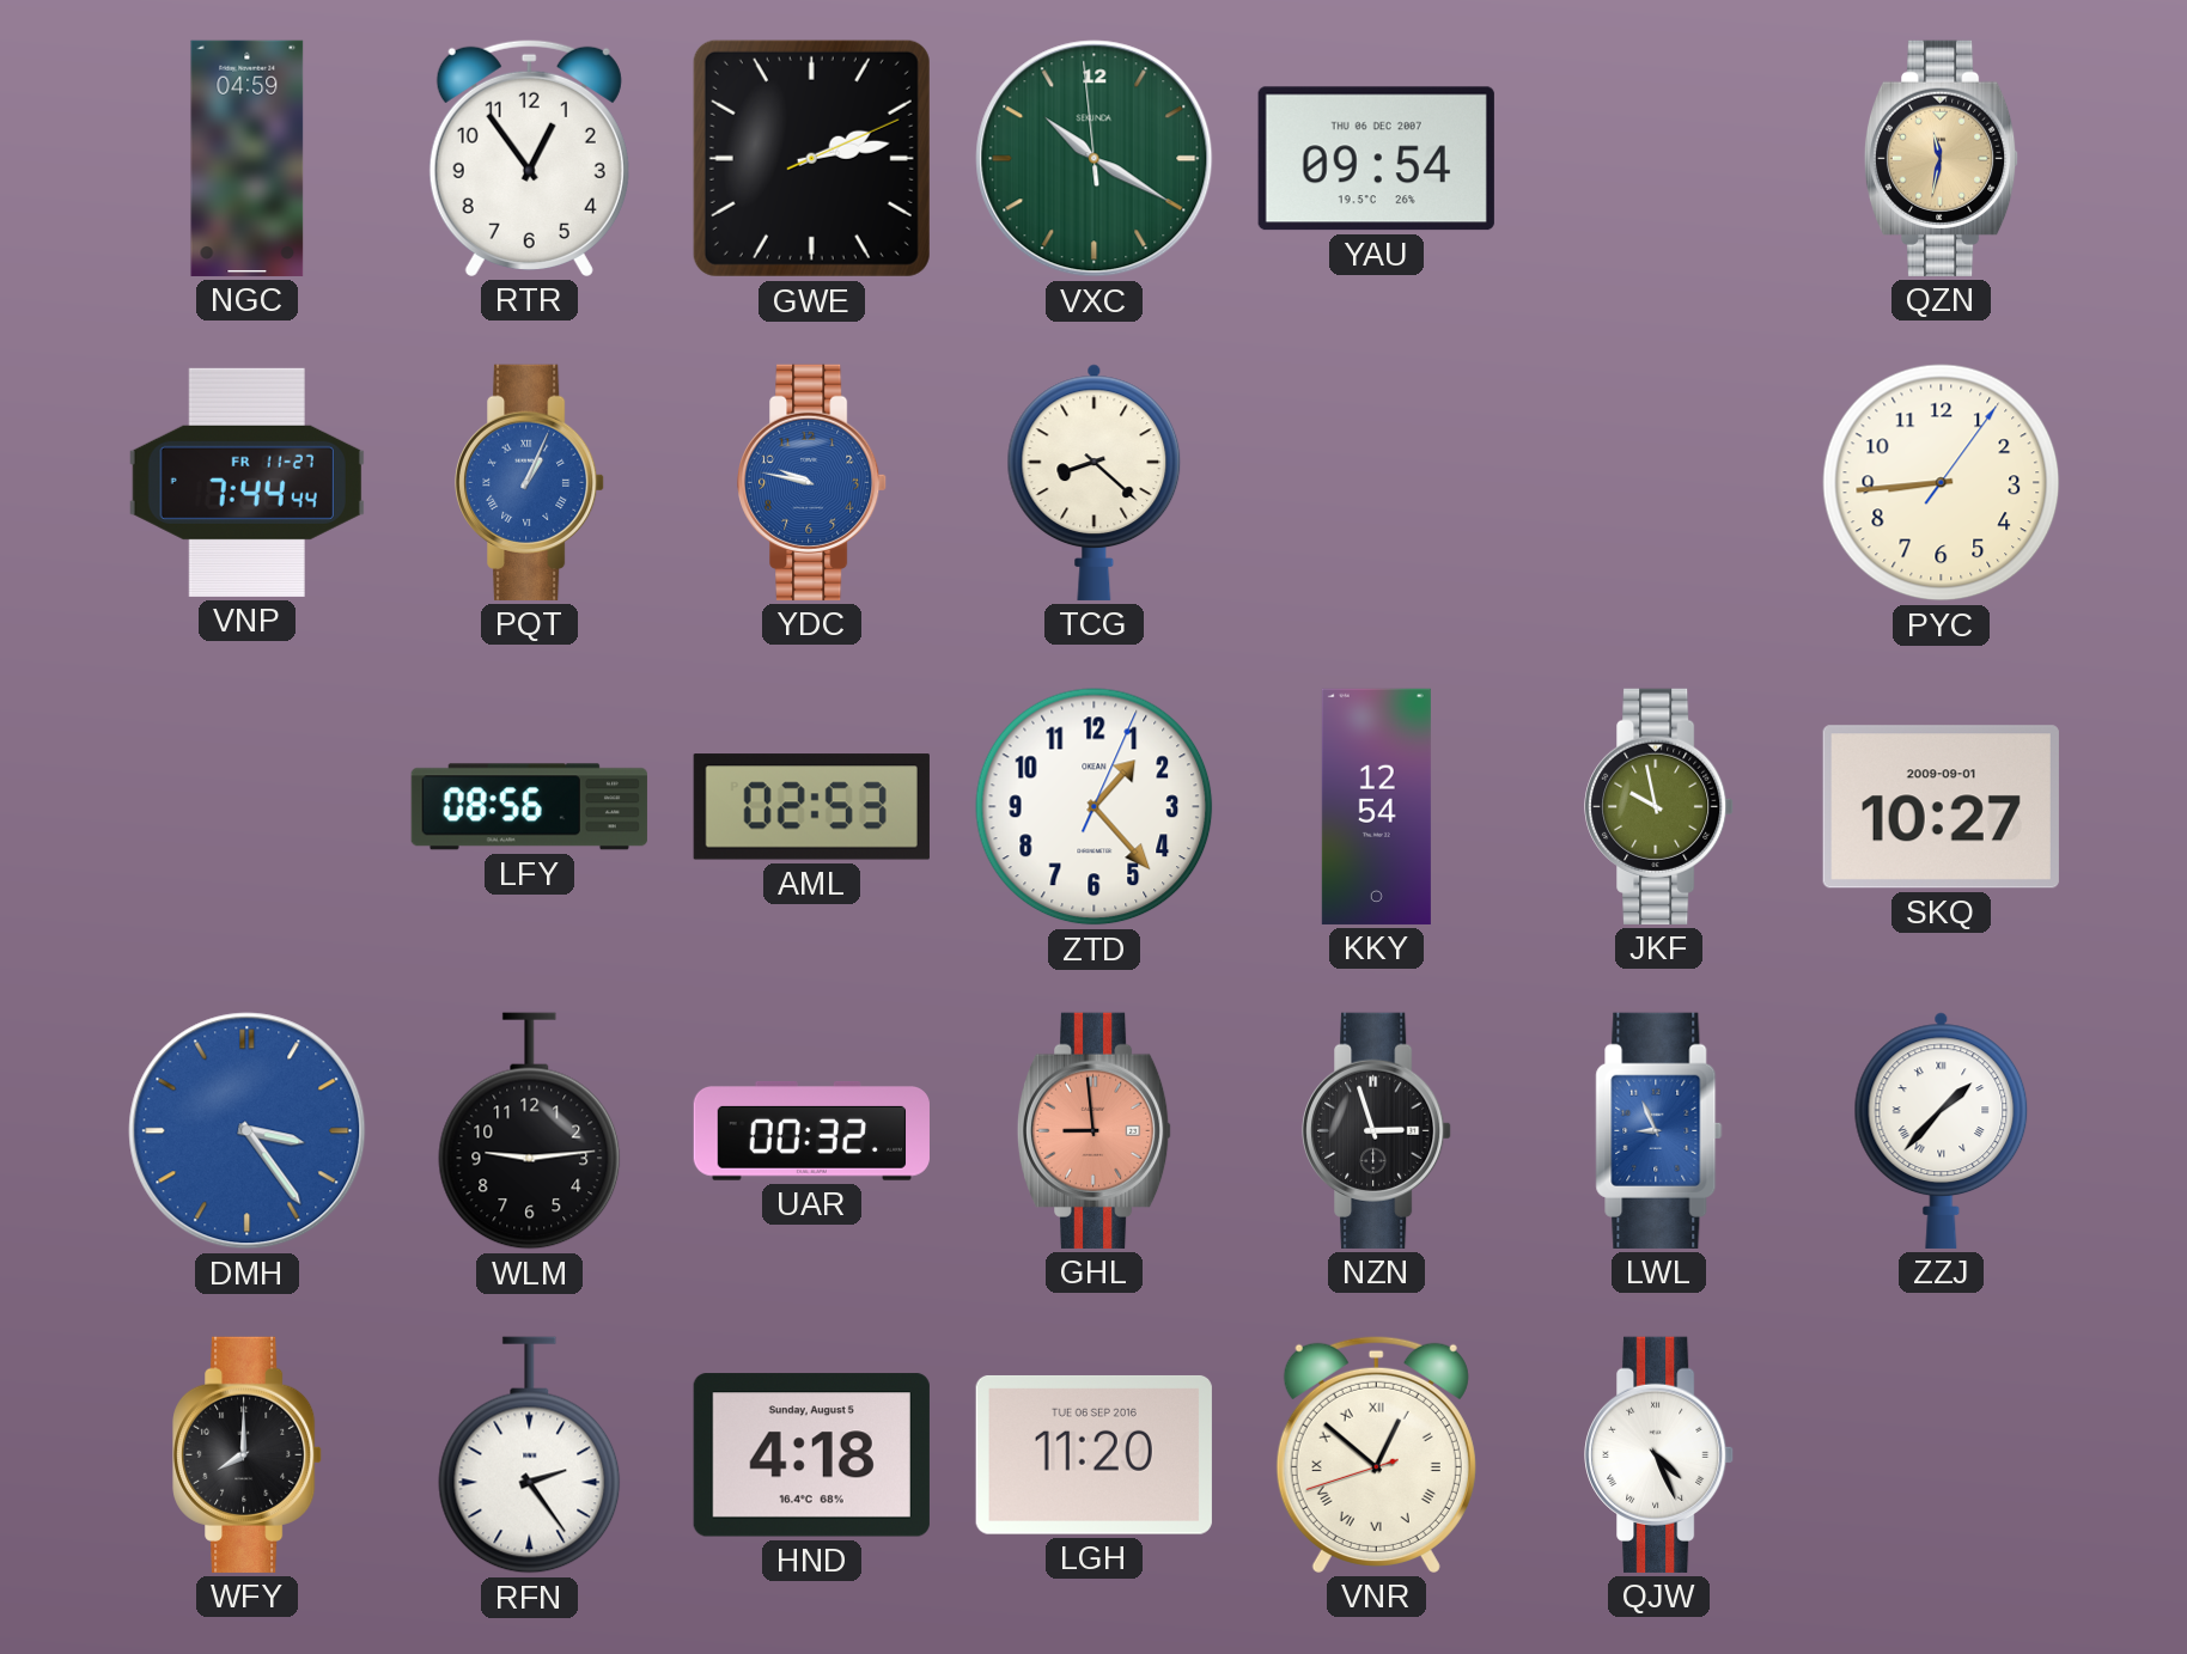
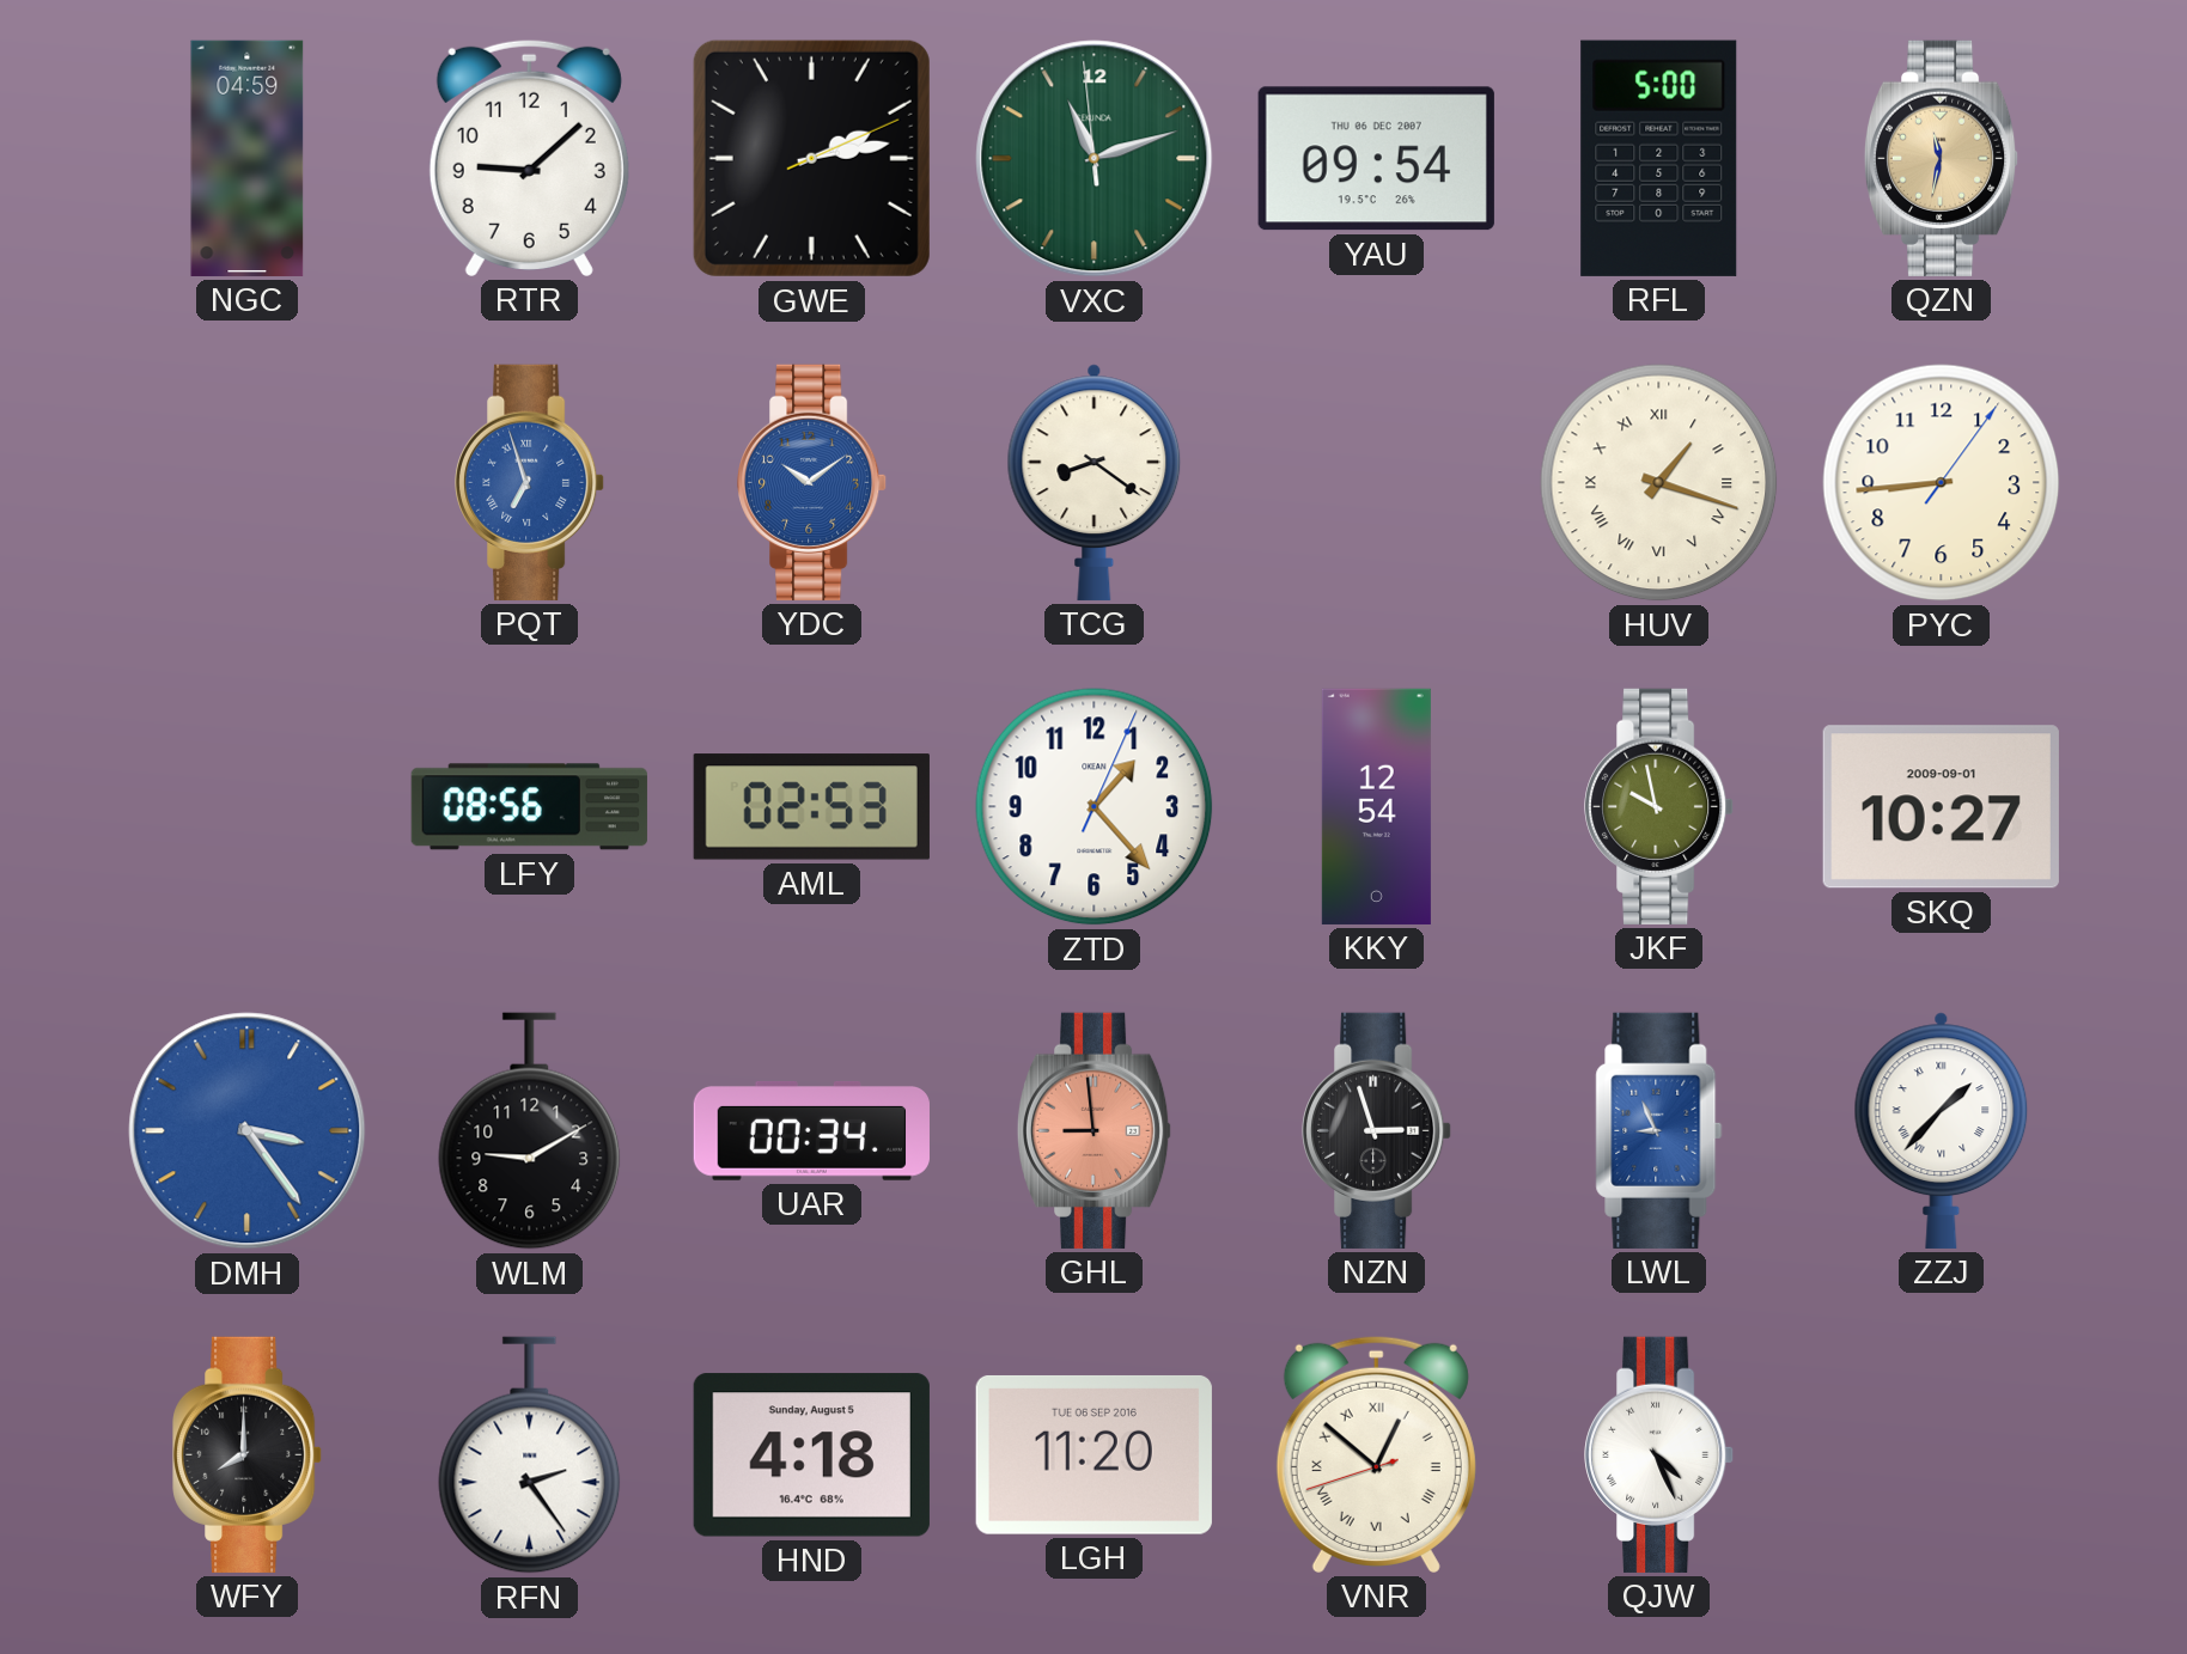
RTR: 12:54 -> 9:08
VXC: 10:19 -> 11:11
RFL: none -> 5:00
VNP: 7:44 -> none
PQT: 1:04 -> 6:57
YDC: 9:47 -> 10:09
TCG: 8:22 -> 8:21
HUV: none -> 1:18
WLM: 9:14 -> 9:10
UAR: 00:32 -> 00:34
